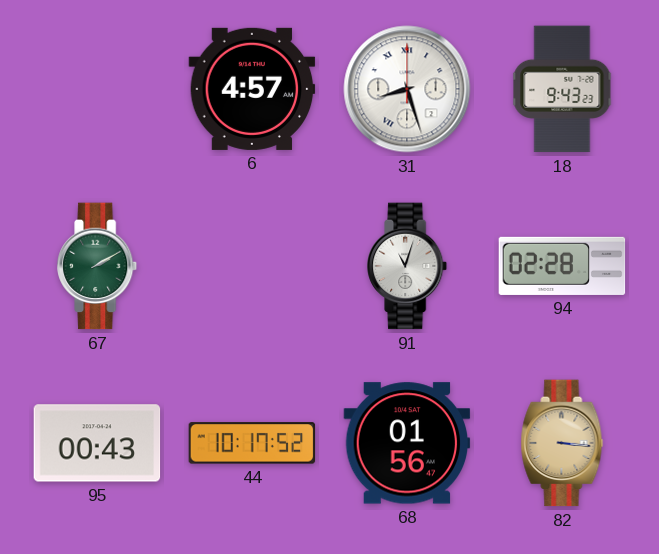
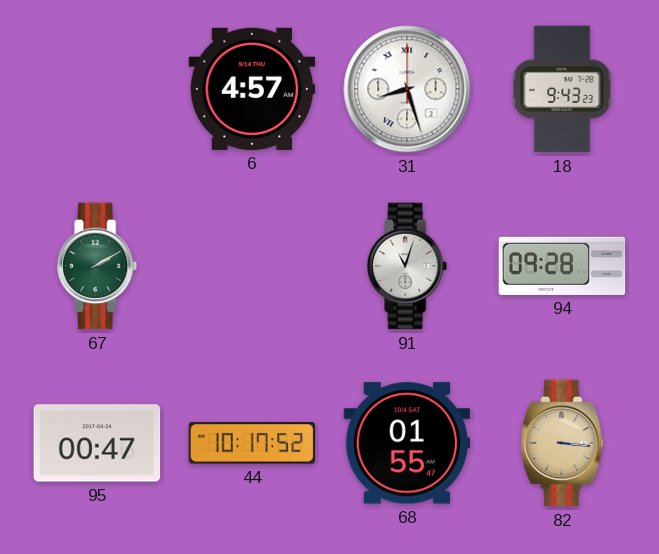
94: 02:28 -> 09:28
95: 00:43 -> 00:47
68: 01:56 -> 01:55
